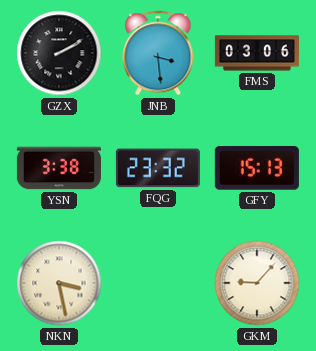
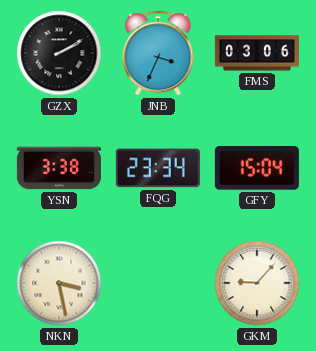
JNB: 3:29 -> 3:34
FQG: 23:32 -> 23:34
GFY: 15:13 -> 15:04
